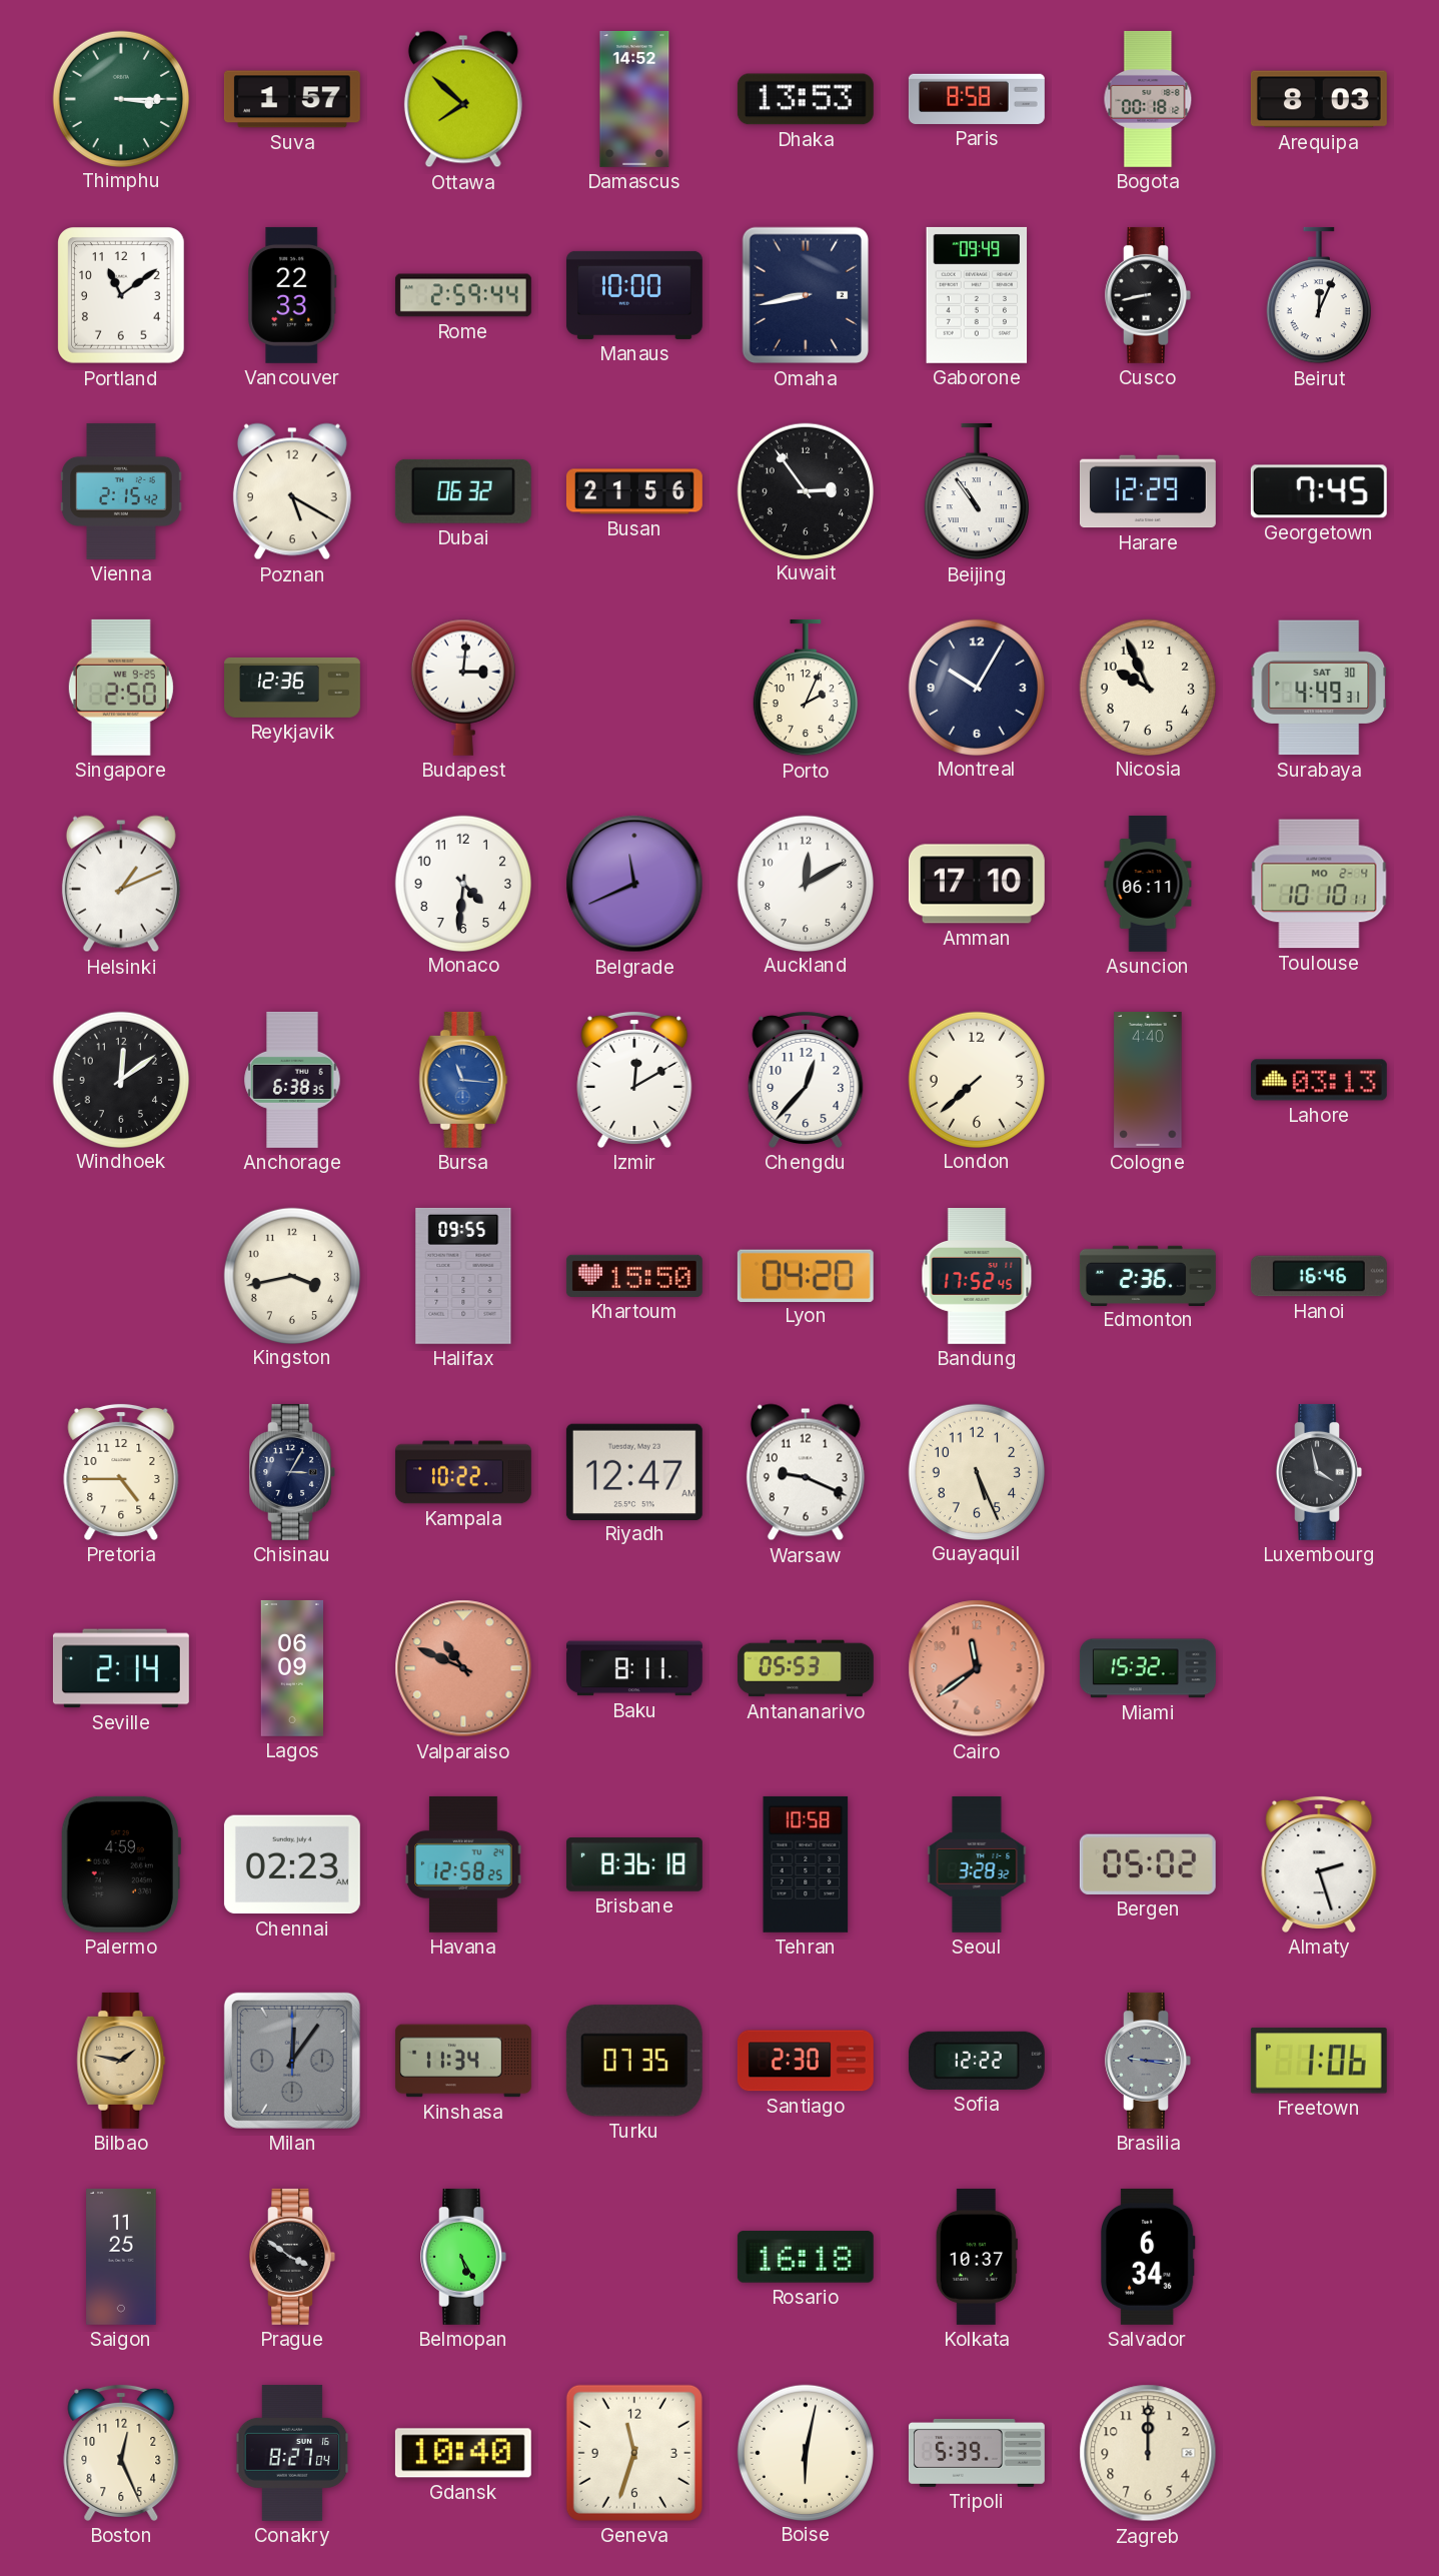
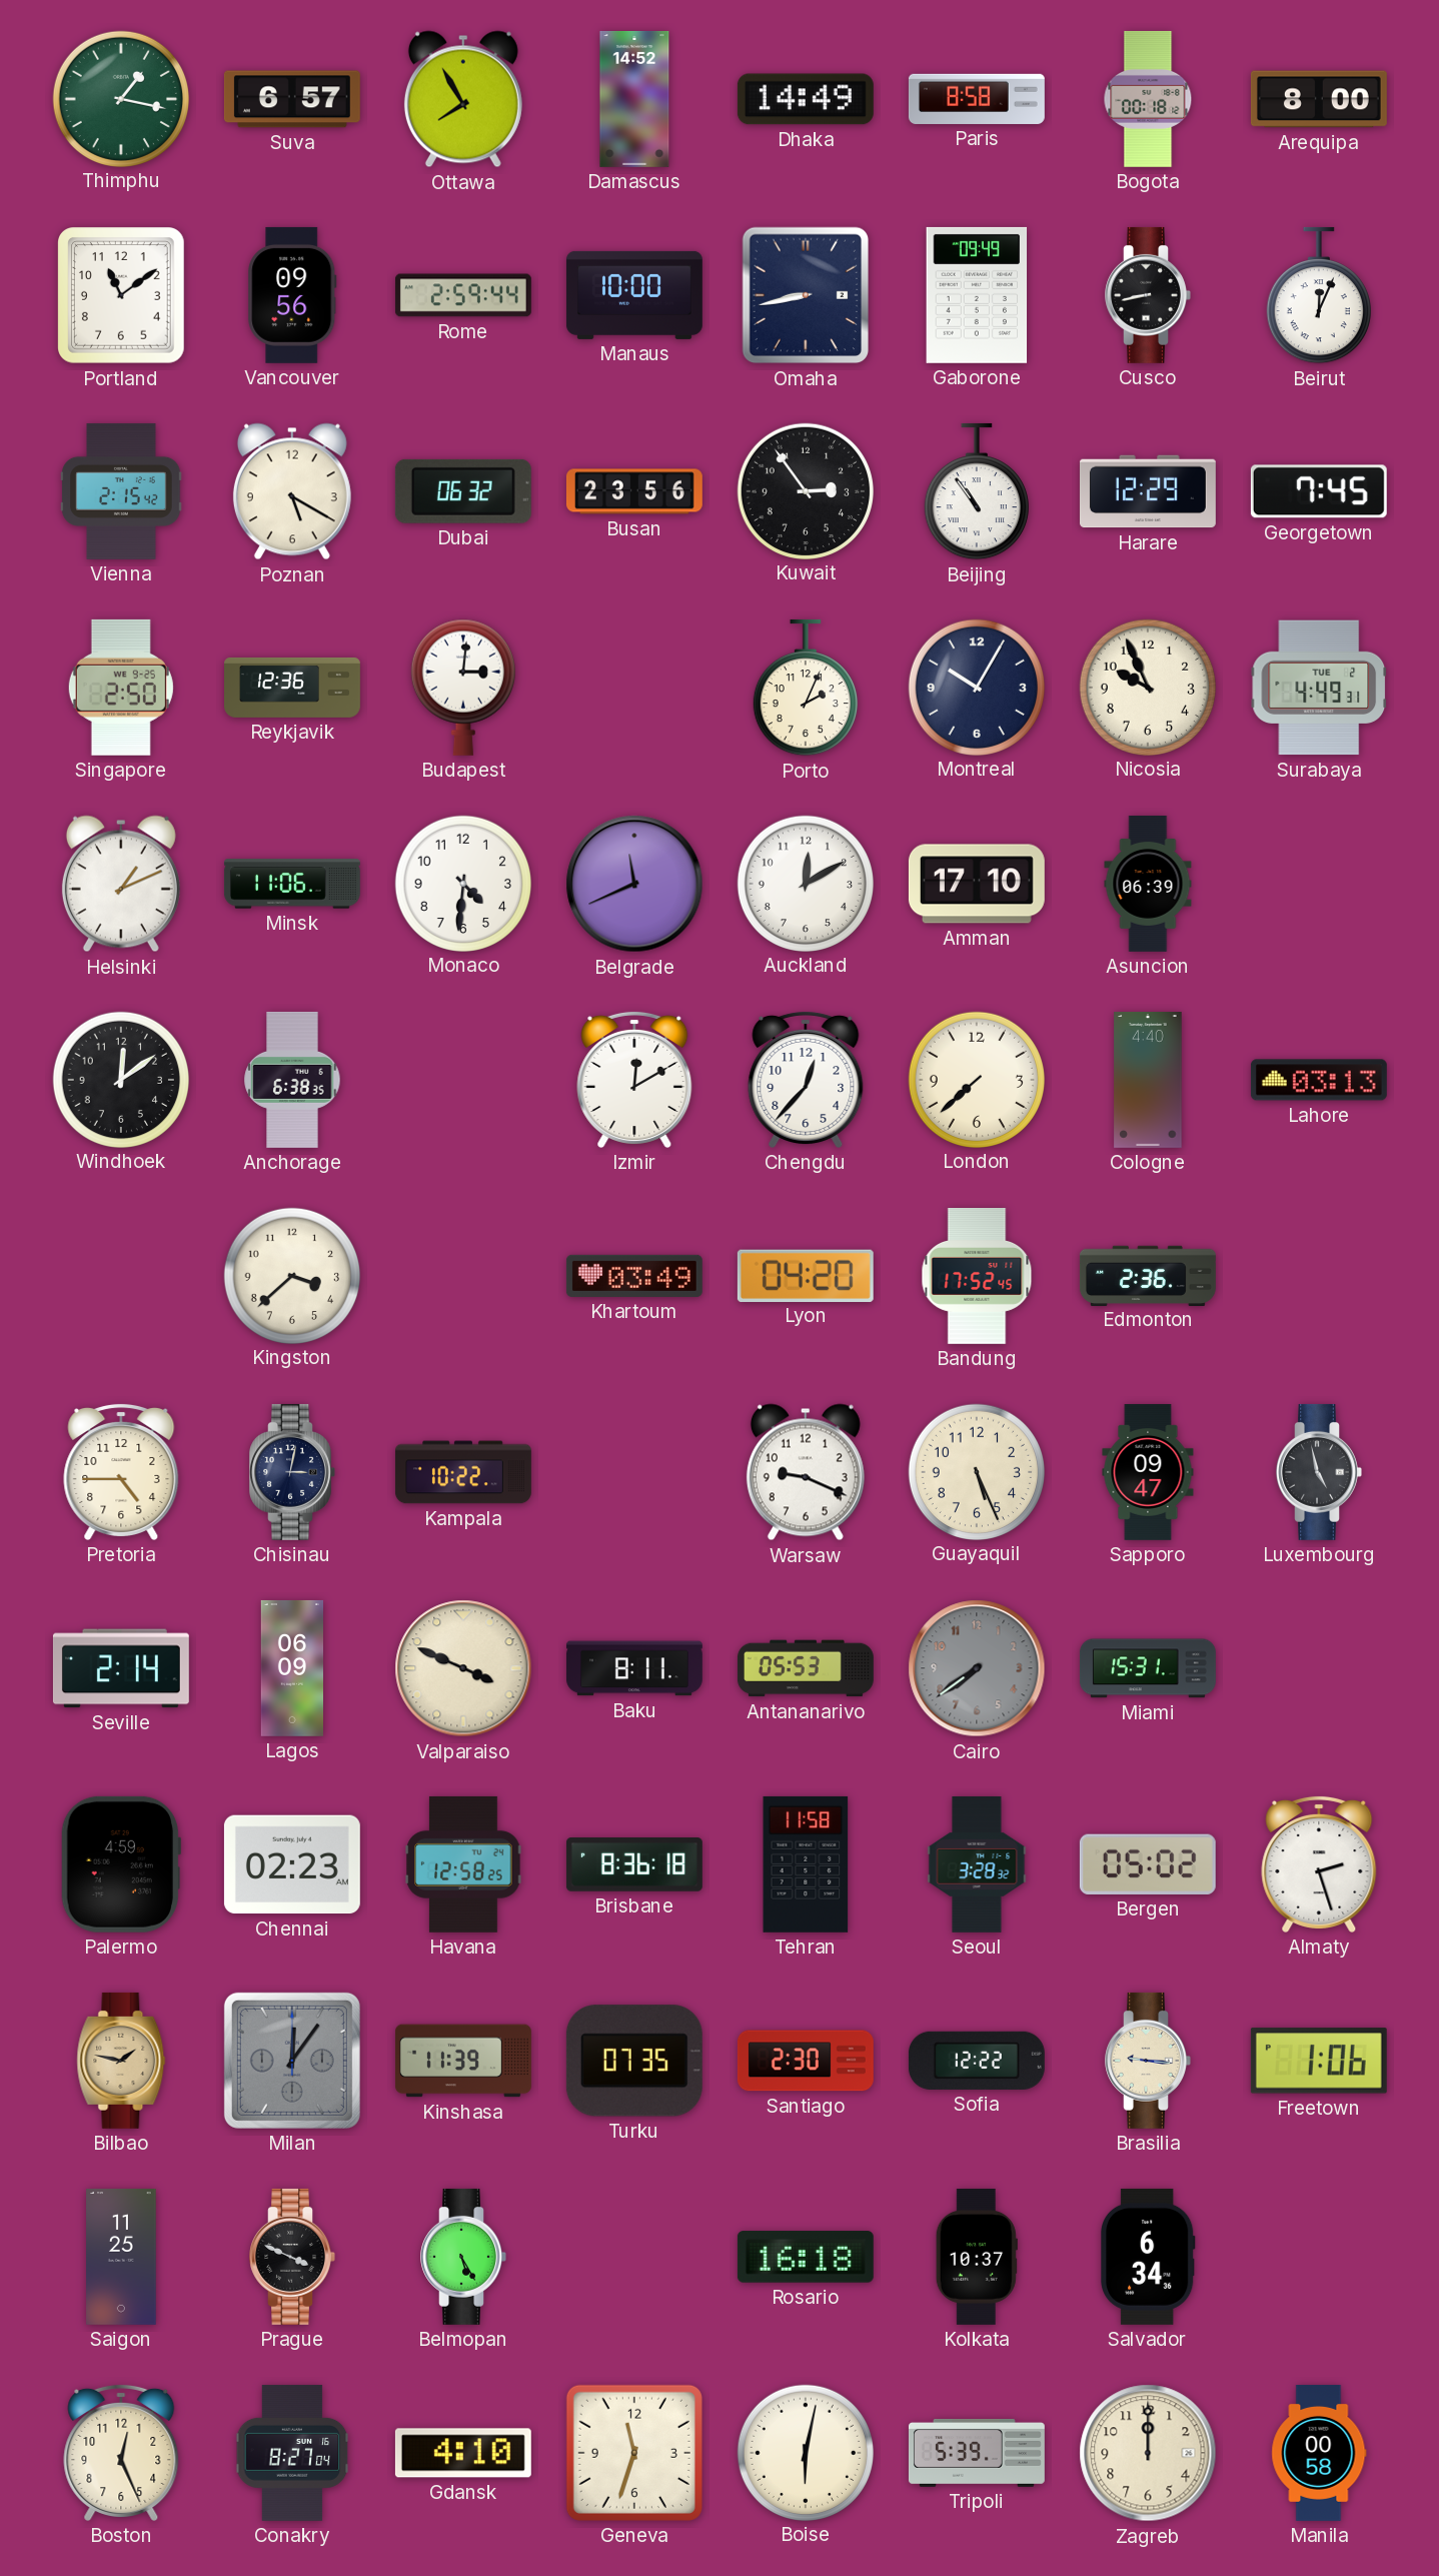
Thimphu: 3:15 -> 1:17
Suva: 1:57 -> 6:57
Ottawa: 7:52 -> 7:55
Dhaka: 13:53 -> 14:49
Arequipa: 8:03 -> 8:00
Vancouver: 22:33 -> 09:56
Busan: 21:56 -> 23:56
Surabaya date: SAT 30 -> TUE 2
Minsk: none -> 11:06
Asuncion: 06:11 -> 06:39
Toulouse: 10:10 -> none
Bursa: 11:16 -> none
Kingston: 3:43 -> 3:38
Halifax: 09:55 -> none
Khartoum: 15:50 -> 03:49
Hanoi: 16:46 -> none
Chisinau: 3:05 -> 3:02
Riyadh: 12:47 -> none
Sapporo: none -> 09:47
Luxembourg: 3:58 -> 4:58
Valparaiso: 10:49 -> 3:49
Valparaiso dial: salmon -> cream
Cairo: 11:39 -> 7:39
Cairo dial: salmon -> grey
Miami: 15:32 -> 15:31
Tehran: 10:58 -> 11:58
Kinshasa: 11:34 -> 11:39
Brasilia dial: grey -> cream
Prague: 3:51 -> 3:49
Gdansk: 10:40 -> 4:10
Manila: none -> 00:58
